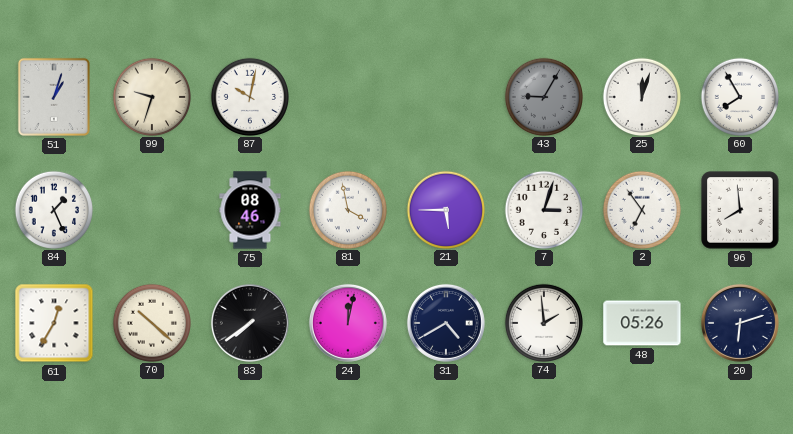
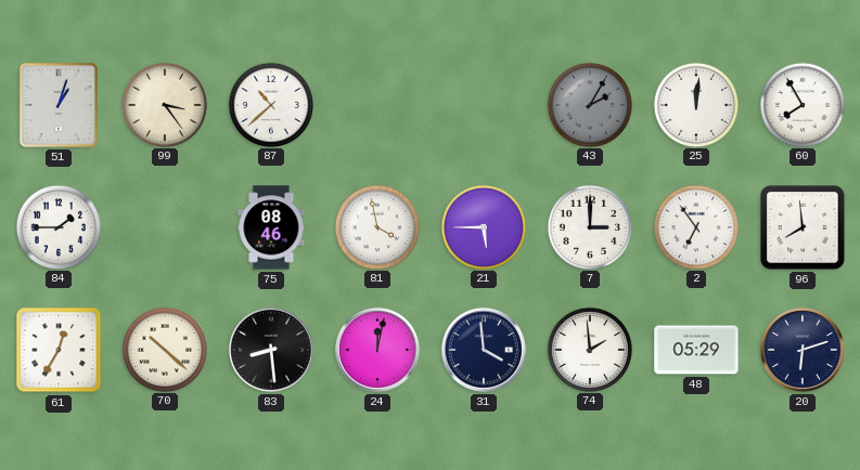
99: 9:33 -> 3:24
87: 10:02 -> 10:38
43: 9:05 -> 2:05
25: 12:03 -> 12:01
84: 1:26 -> 1:45
7: 3:03 -> 3:00
83: 7:39 -> 8:29
31: 4:40 -> 3:59
48: 05:26 -> 05:29
